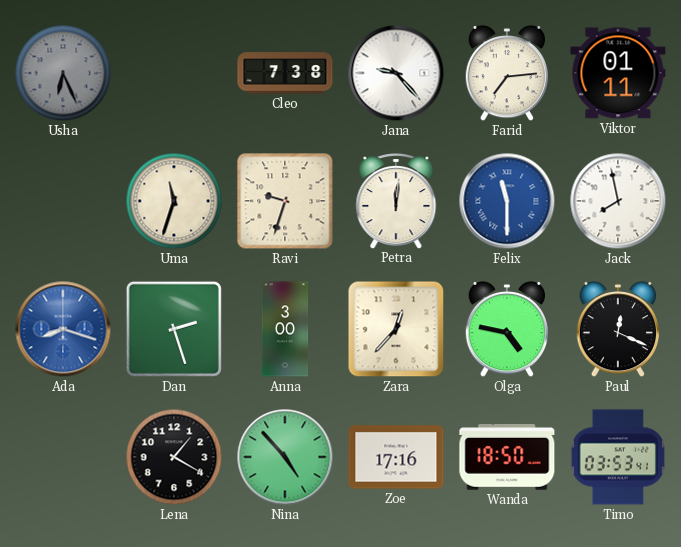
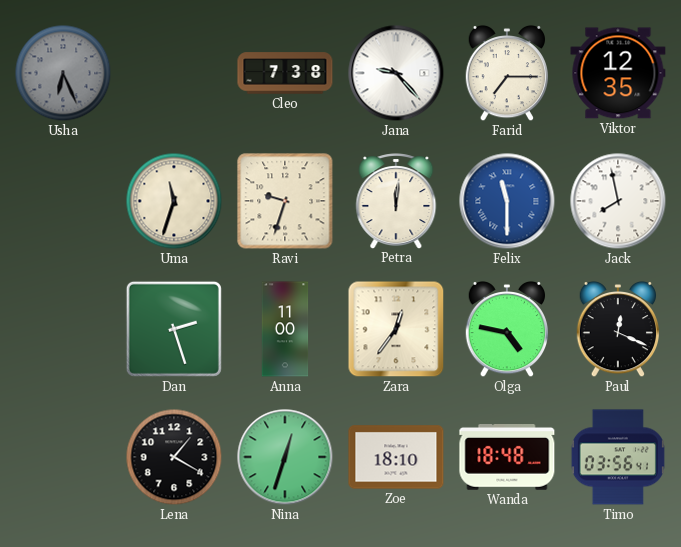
Farid: 7:14 -> 7:15
Viktor: 01:11 -> 12:35
Ada: 8:18 -> none
Anna: 3:00 -> 11:00
Zara: 12:37 -> 12:36
Nina: 4:53 -> 12:33
Zoe: 17:16 -> 18:10
Wanda: 18:50 -> 18:48
Timo: 03:53 -> 03:56
